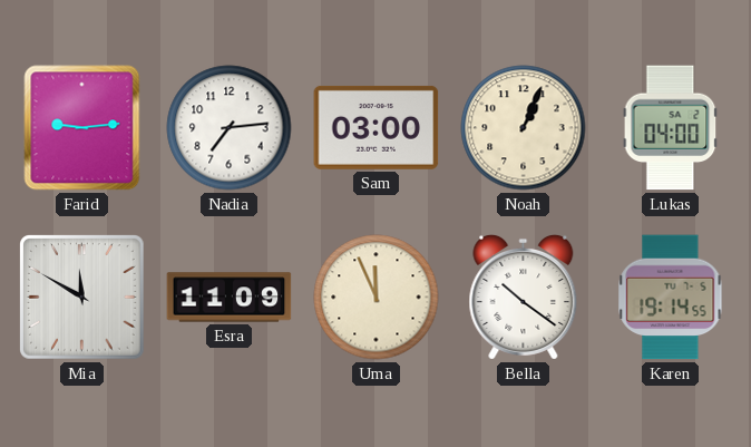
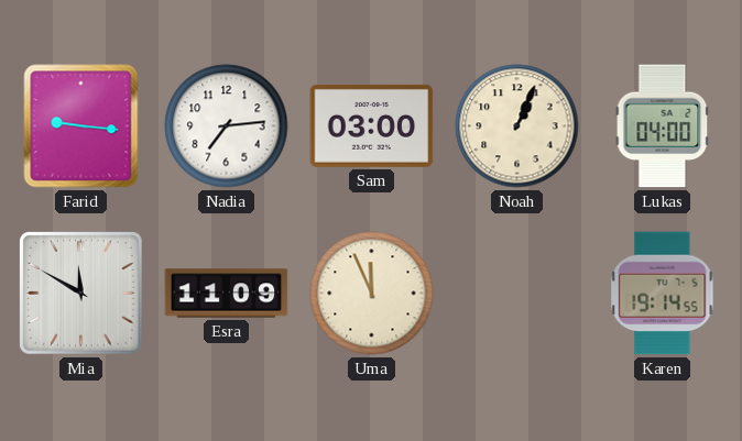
Farid: 9:14 -> 9:16
Bella: 10:21 -> none
